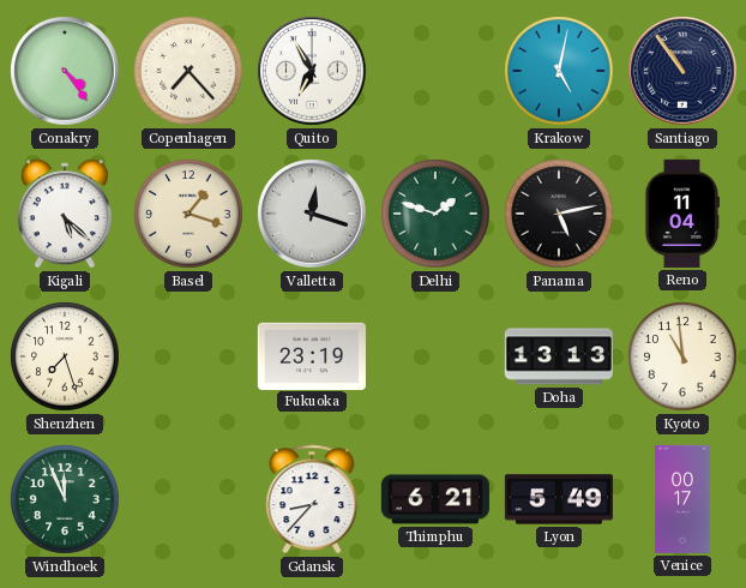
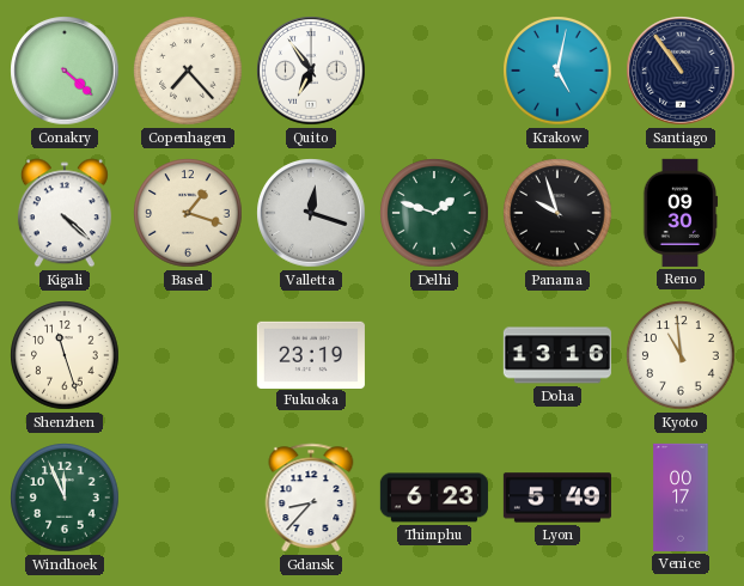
Conakry: 4:24 -> 4:22
Quito: 6:55 -> 6:54
Kigali: 5:22 -> 4:22
Panama: 5:13 -> 9:57
Reno: 11:04 -> 09:30
Shenzhen: 7:27 -> 11:27
Doha: 13:13 -> 13:16
Thimphu: 6:21 -> 6:23
